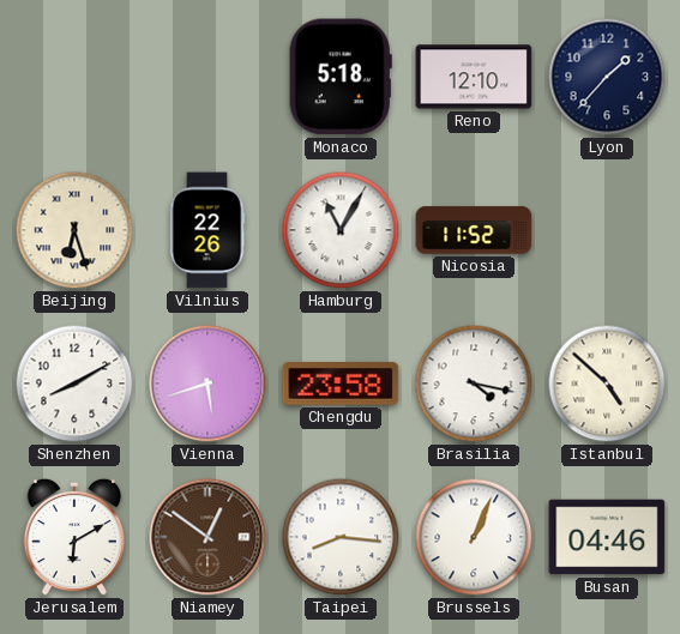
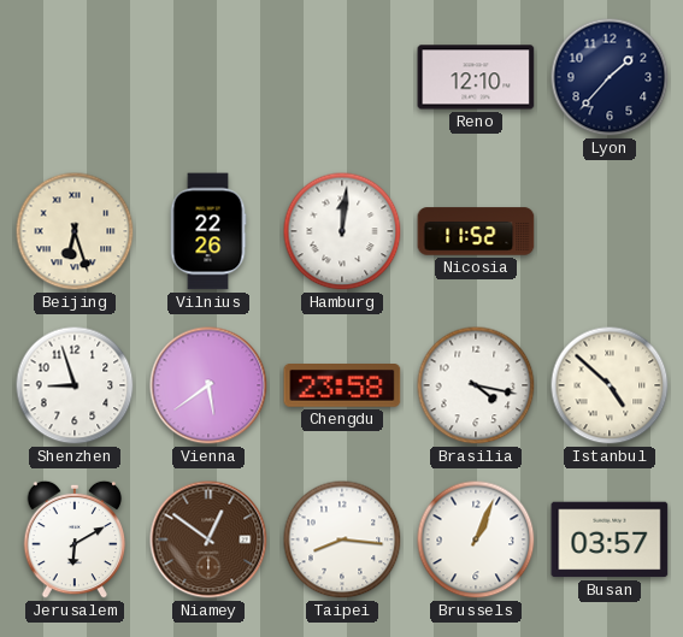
Monaco: 5:18 -> none
Hamburg: 11:05 -> 12:01
Shenzhen: 8:10 -> 8:57
Vienna: 5:42 -> 5:39
Busan: 04:46 -> 03:57
